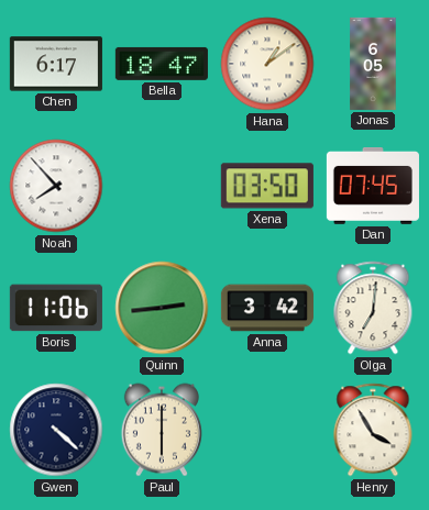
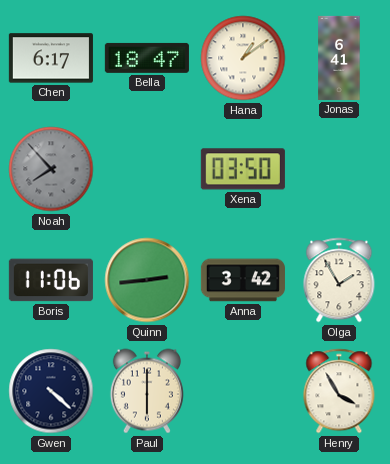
Jonas: 6:05 -> 6:41
Noah dial: white -> grey
Dan: 07:45 -> none
Olga: 7:01 -> 1:55
